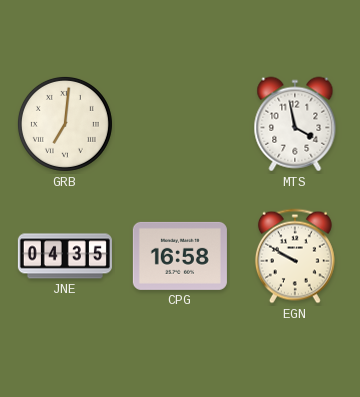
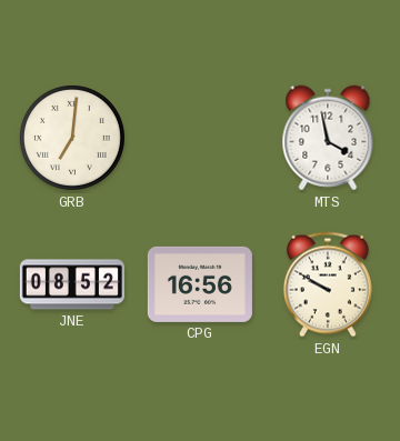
JNE: 04:35 -> 08:52
CPG: 16:58 -> 16:56
